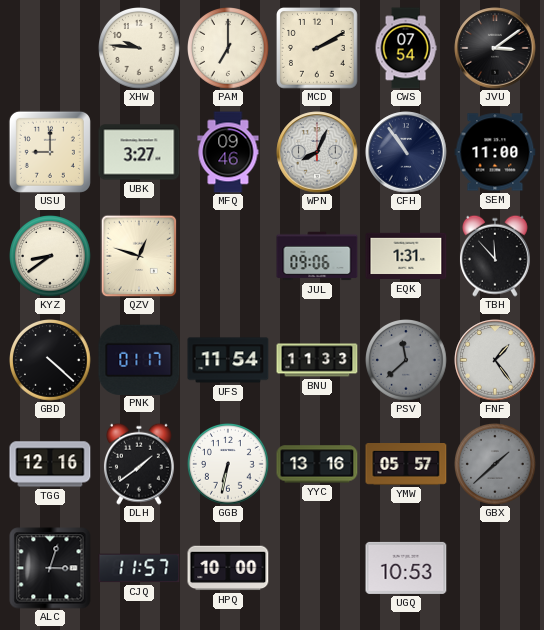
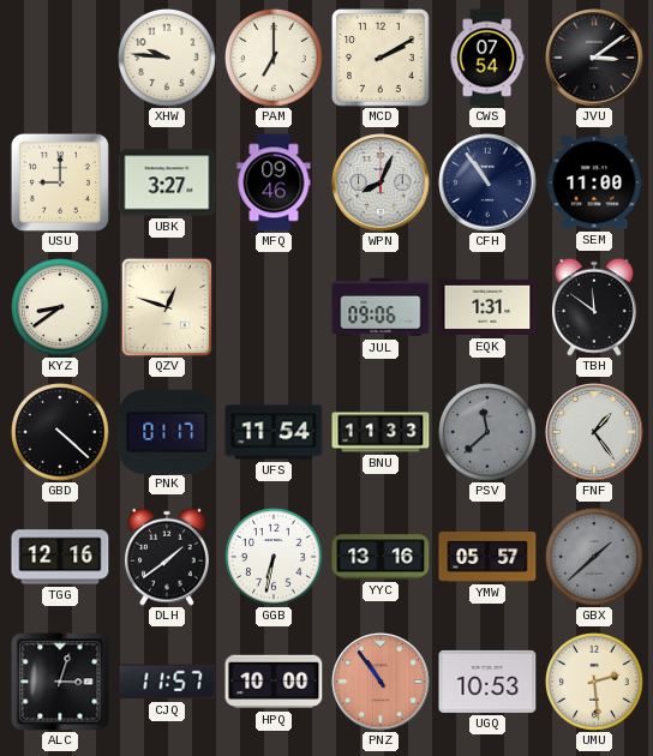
TBH: 11:53 -> 11:51
PNZ: none -> 10:54
UMU: none -> 2:29
